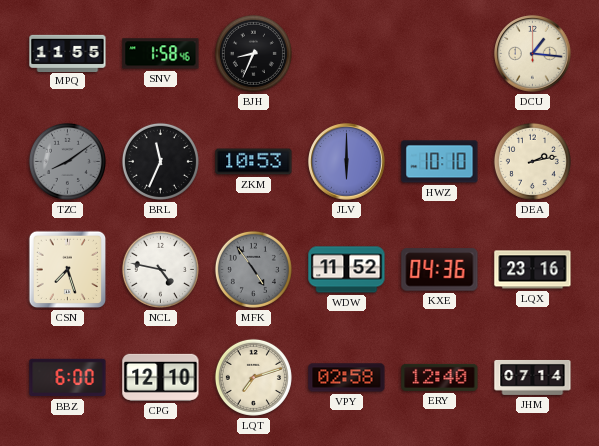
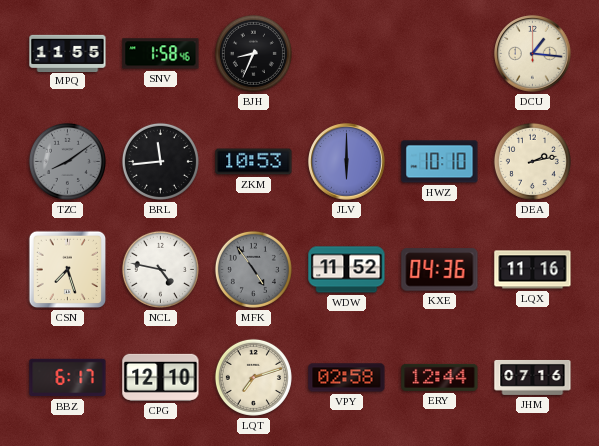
BRL: 11:34 -> 11:44
LQX: 23:16 -> 11:16
BBZ: 6:00 -> 6:17
ERY: 12:40 -> 12:44
JHM: 07:14 -> 07:16
